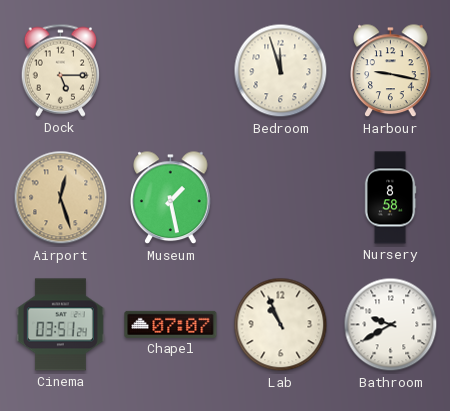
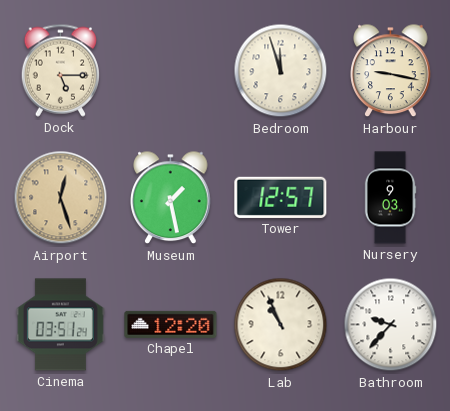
Tower: none -> 12:57
Nursery: 8:58 -> 9:03
Chapel: 07:07 -> 12:20
Bathroom: 9:40 -> 9:37
